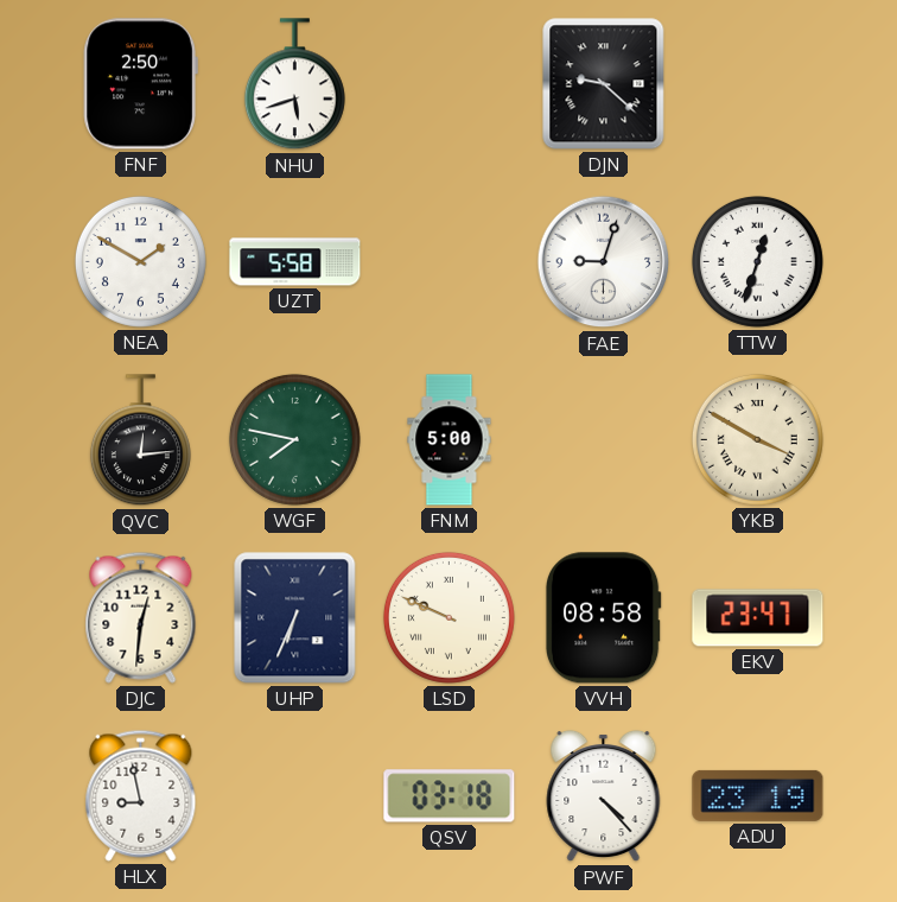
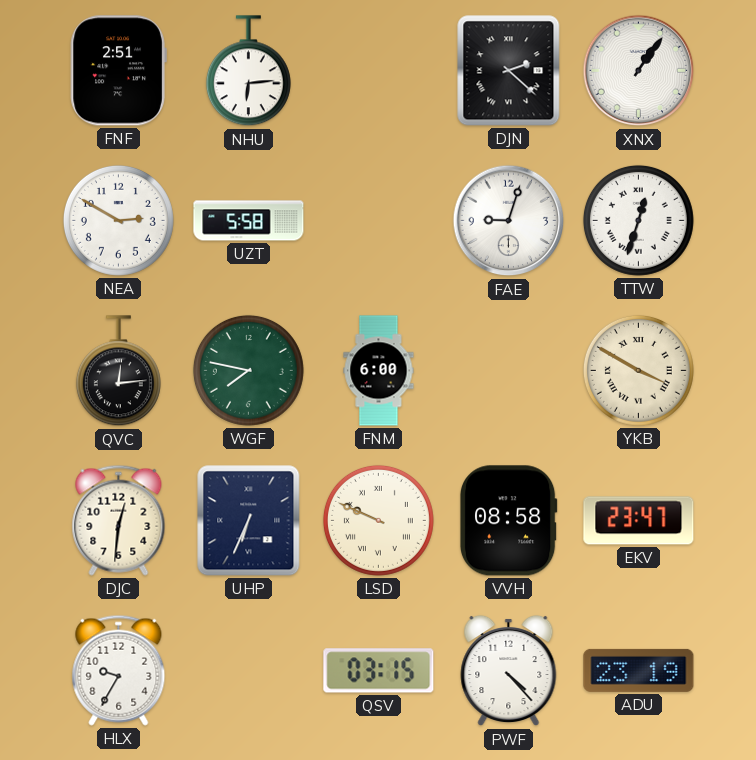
FNF: 2:50 -> 2:51
NHU: 5:42 -> 6:14
DJN: 9:22 -> 2:22
XNX: none -> 1:06
NEA: 1:50 -> 2:50
FNM: 5:00 -> 6:00
HLX: 8:58 -> 9:35
QSV: 03:18 -> 03:15
